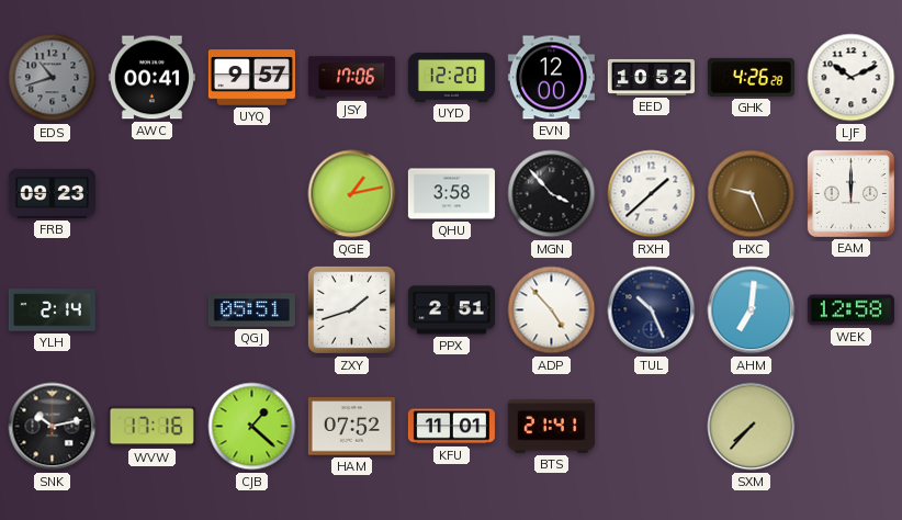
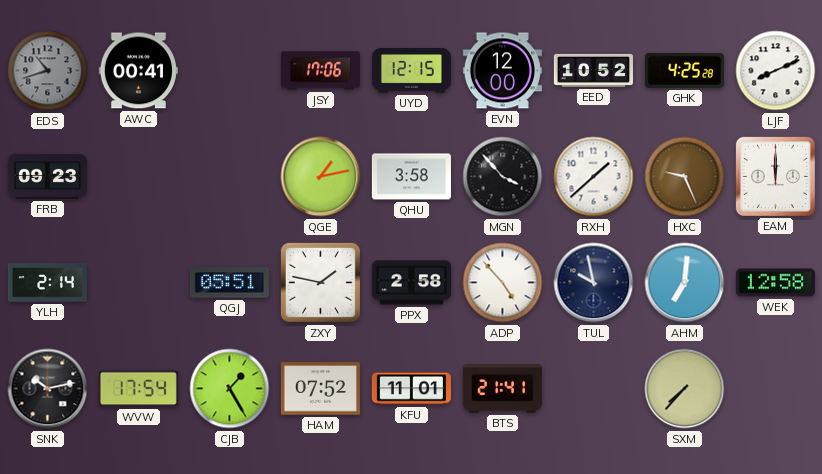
UYQ: 9:57 -> none
UYD: 12:20 -> 12:15
GHK: 4:26 -> 4:25
LJF: 10:11 -> 8:11
ZXY: 1:42 -> 1:47
PPX: 2:51 -> 2:58
TUL: 10:26 -> 9:58
WVW: 17:16 -> 17:54
CJB: 1:22 -> 1:25
